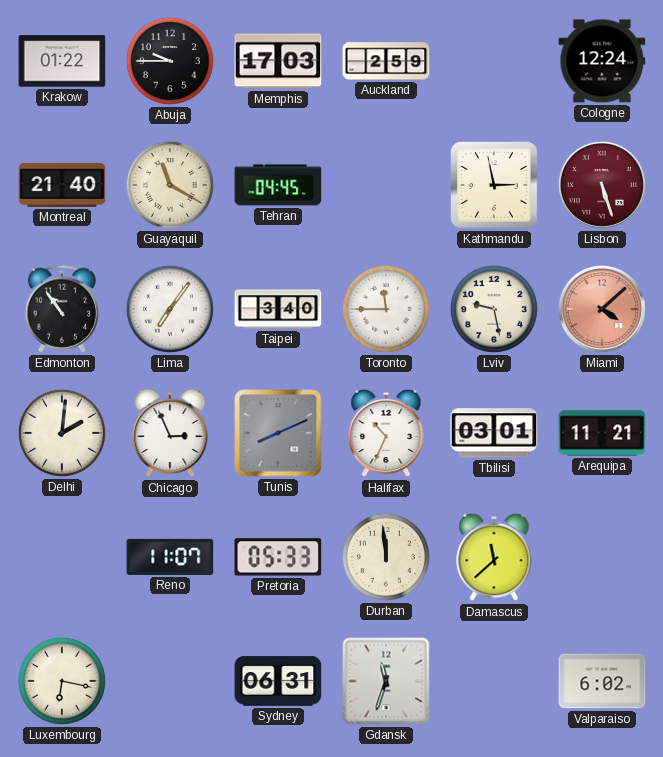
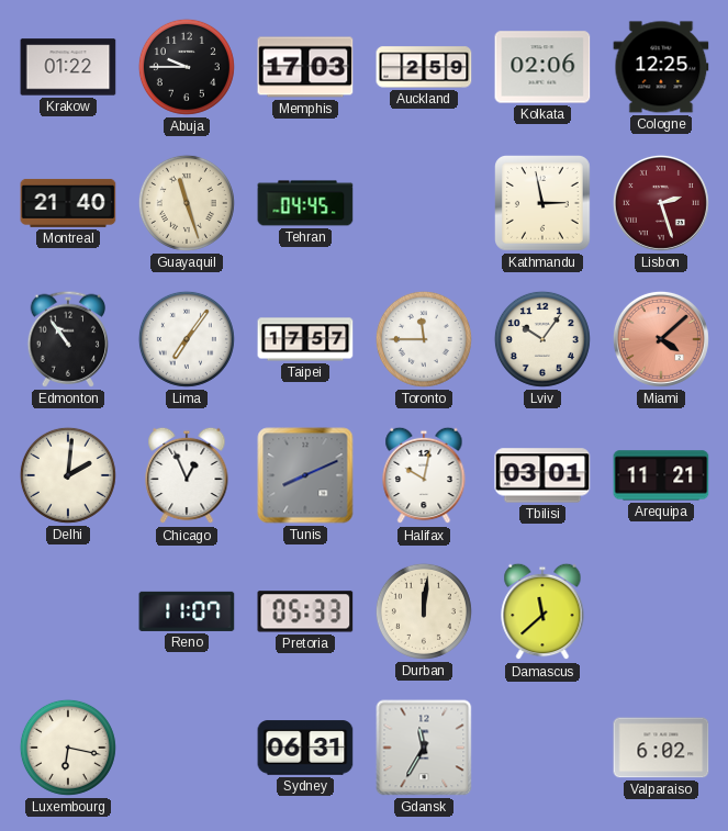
Kolkata: none -> 02:06
Cologne: 12:24 -> 12:25
Guayaquil: 11:20 -> 11:27
Lisbon: 5:27 -> 2:27
Taipei: 3:40 -> 17:57
Lviv: 9:28 -> 10:06
Chicago: 2:56 -> 12:56
Halifax: 10:34 -> 10:02
Durban: 11:59 -> 12:01
Gdansk: 11:33 -> 11:35
